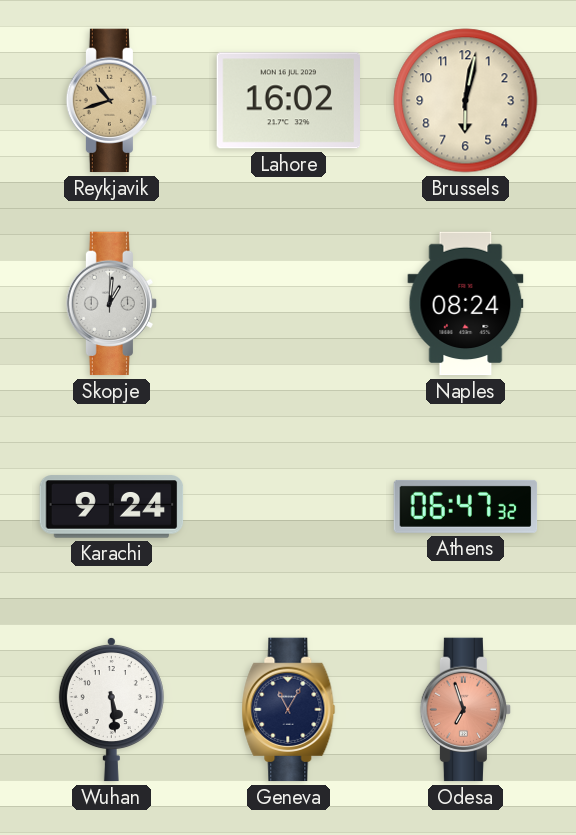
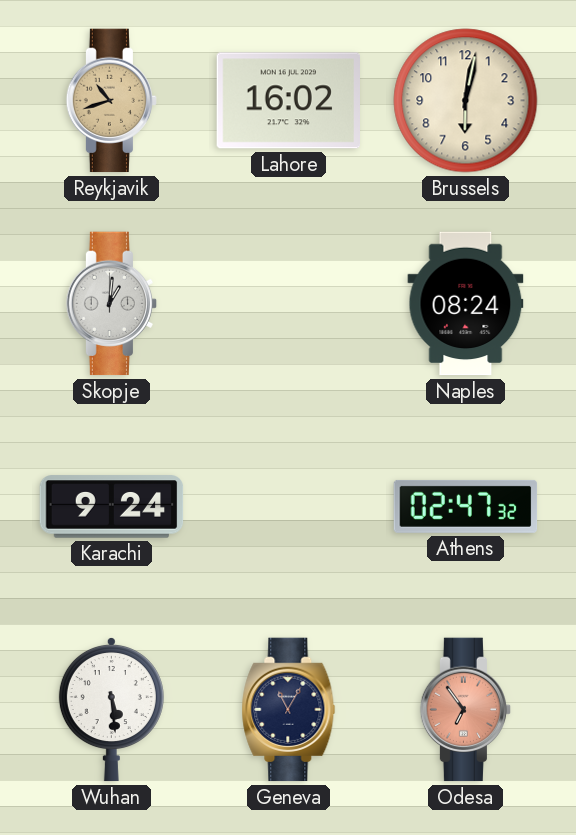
Athens: 06:47 -> 02:47
Odesa: 6:57 -> 6:54
